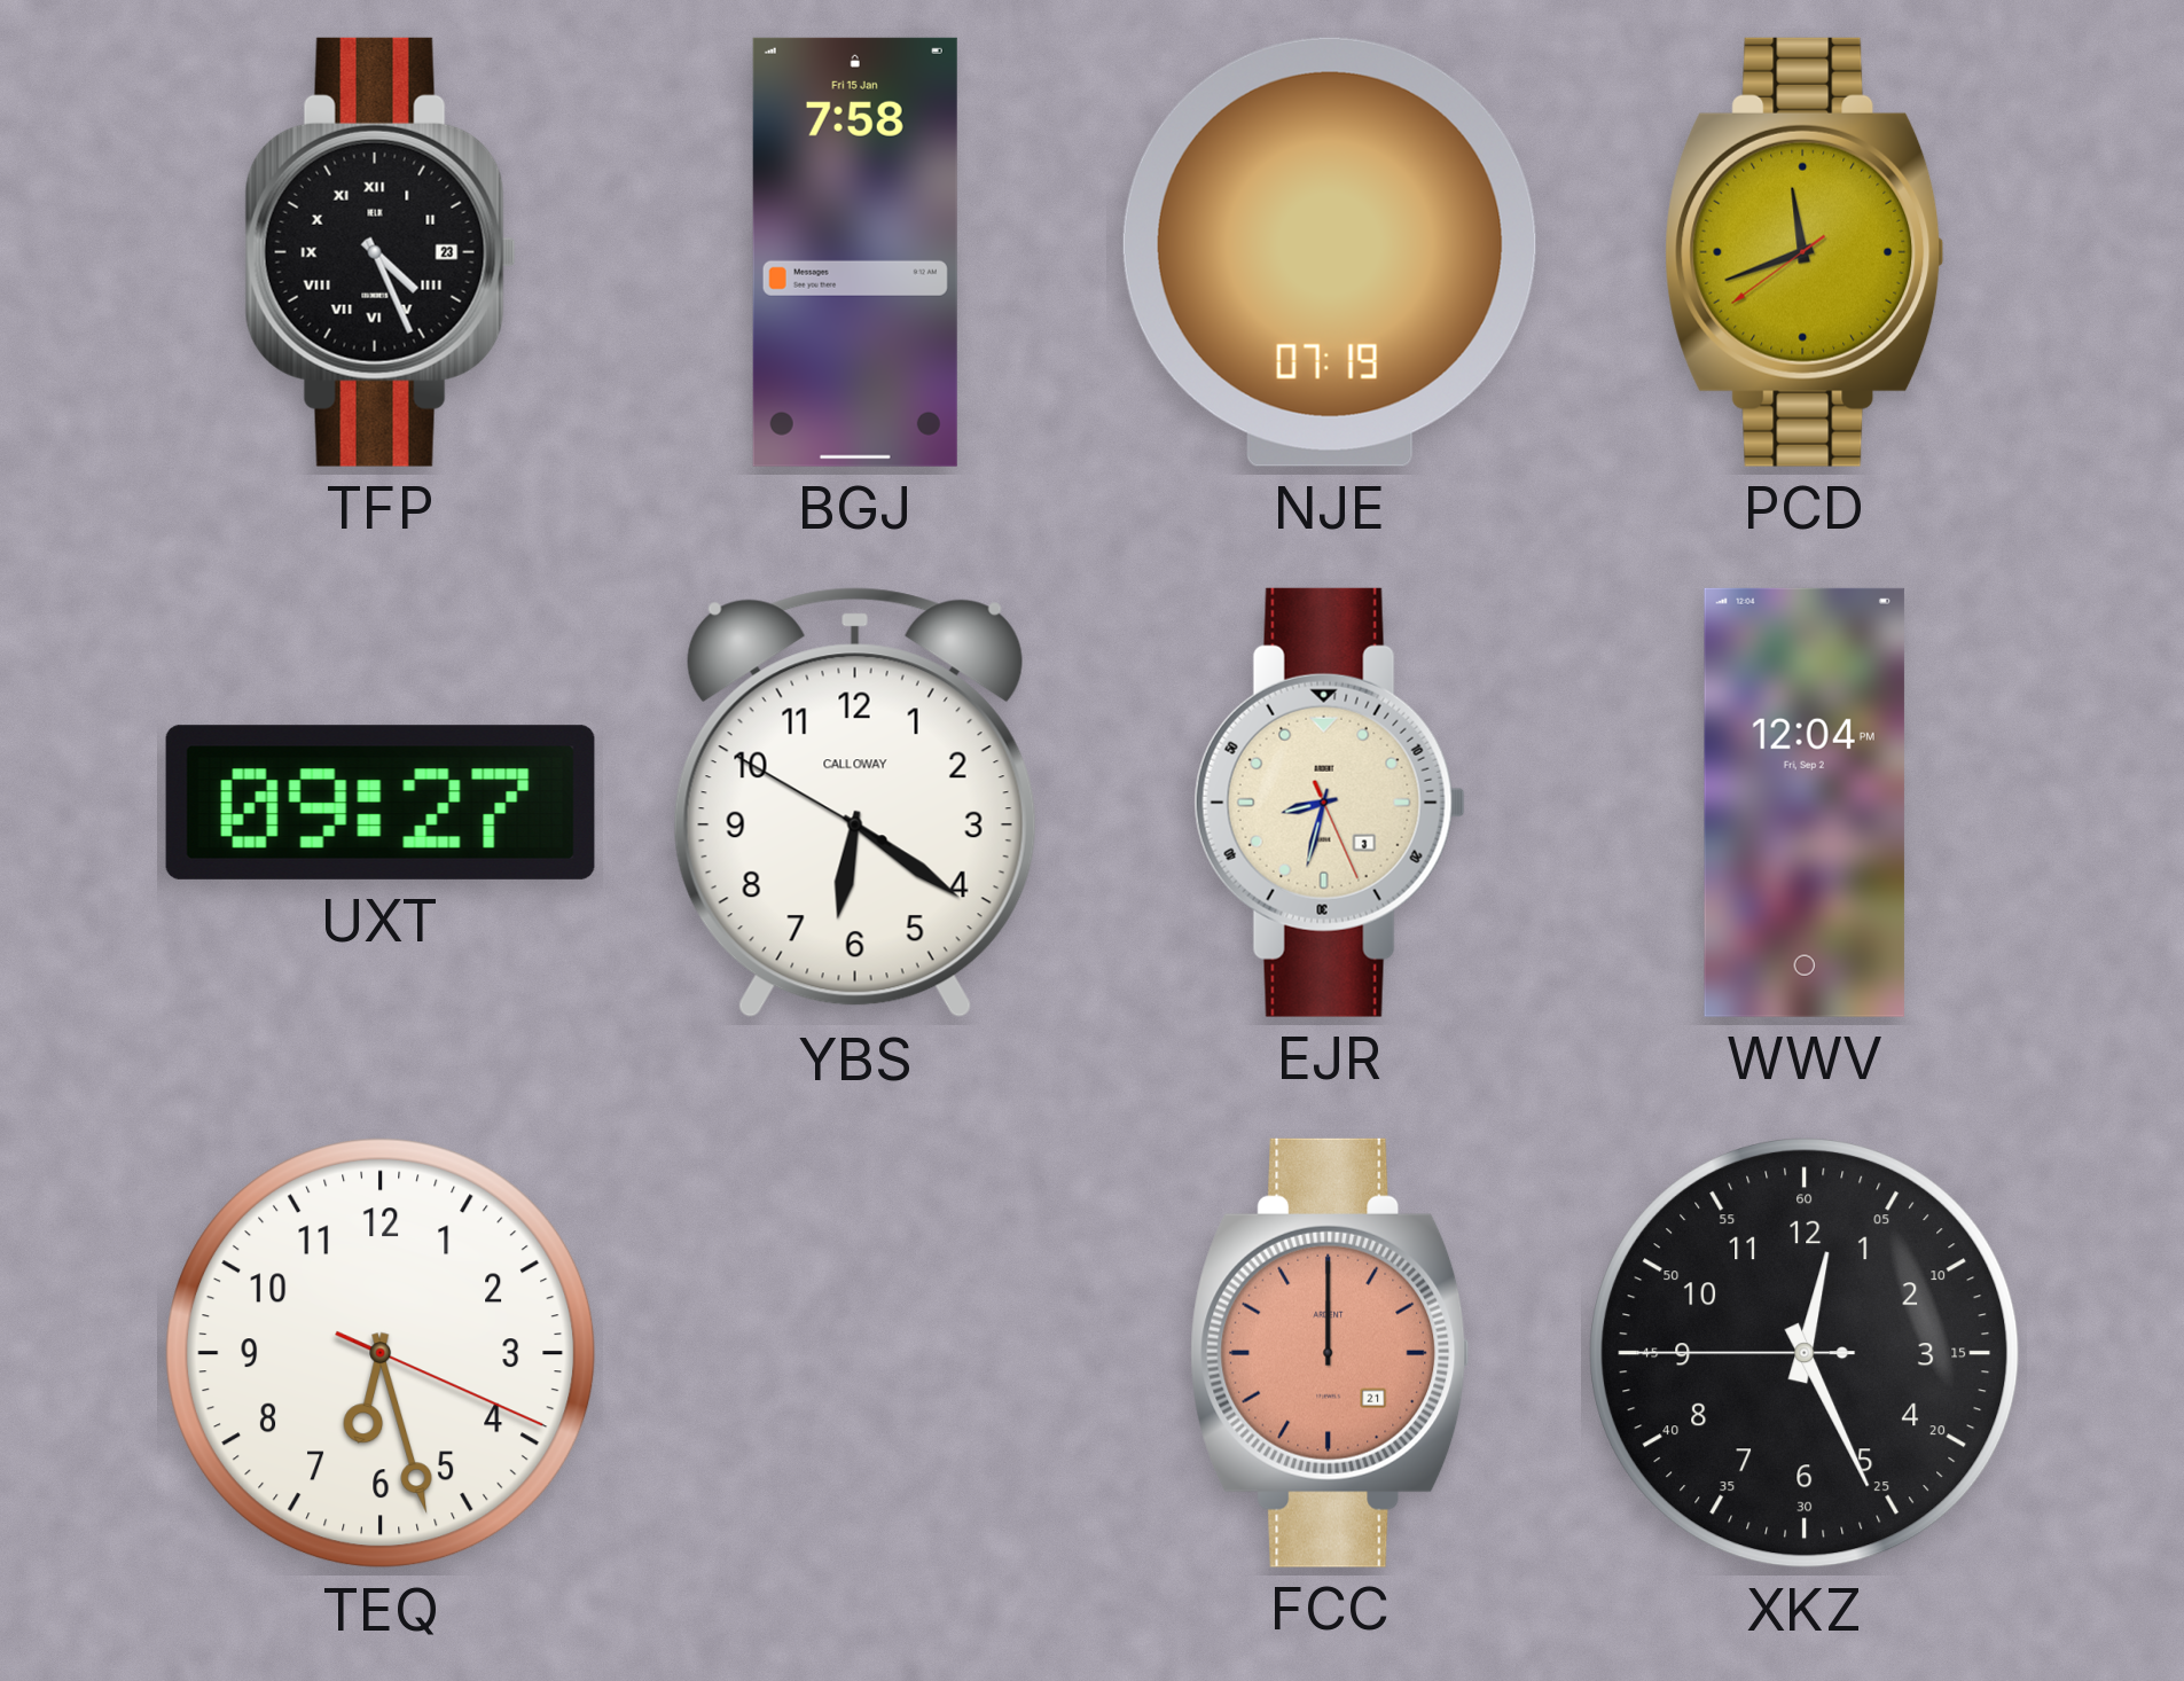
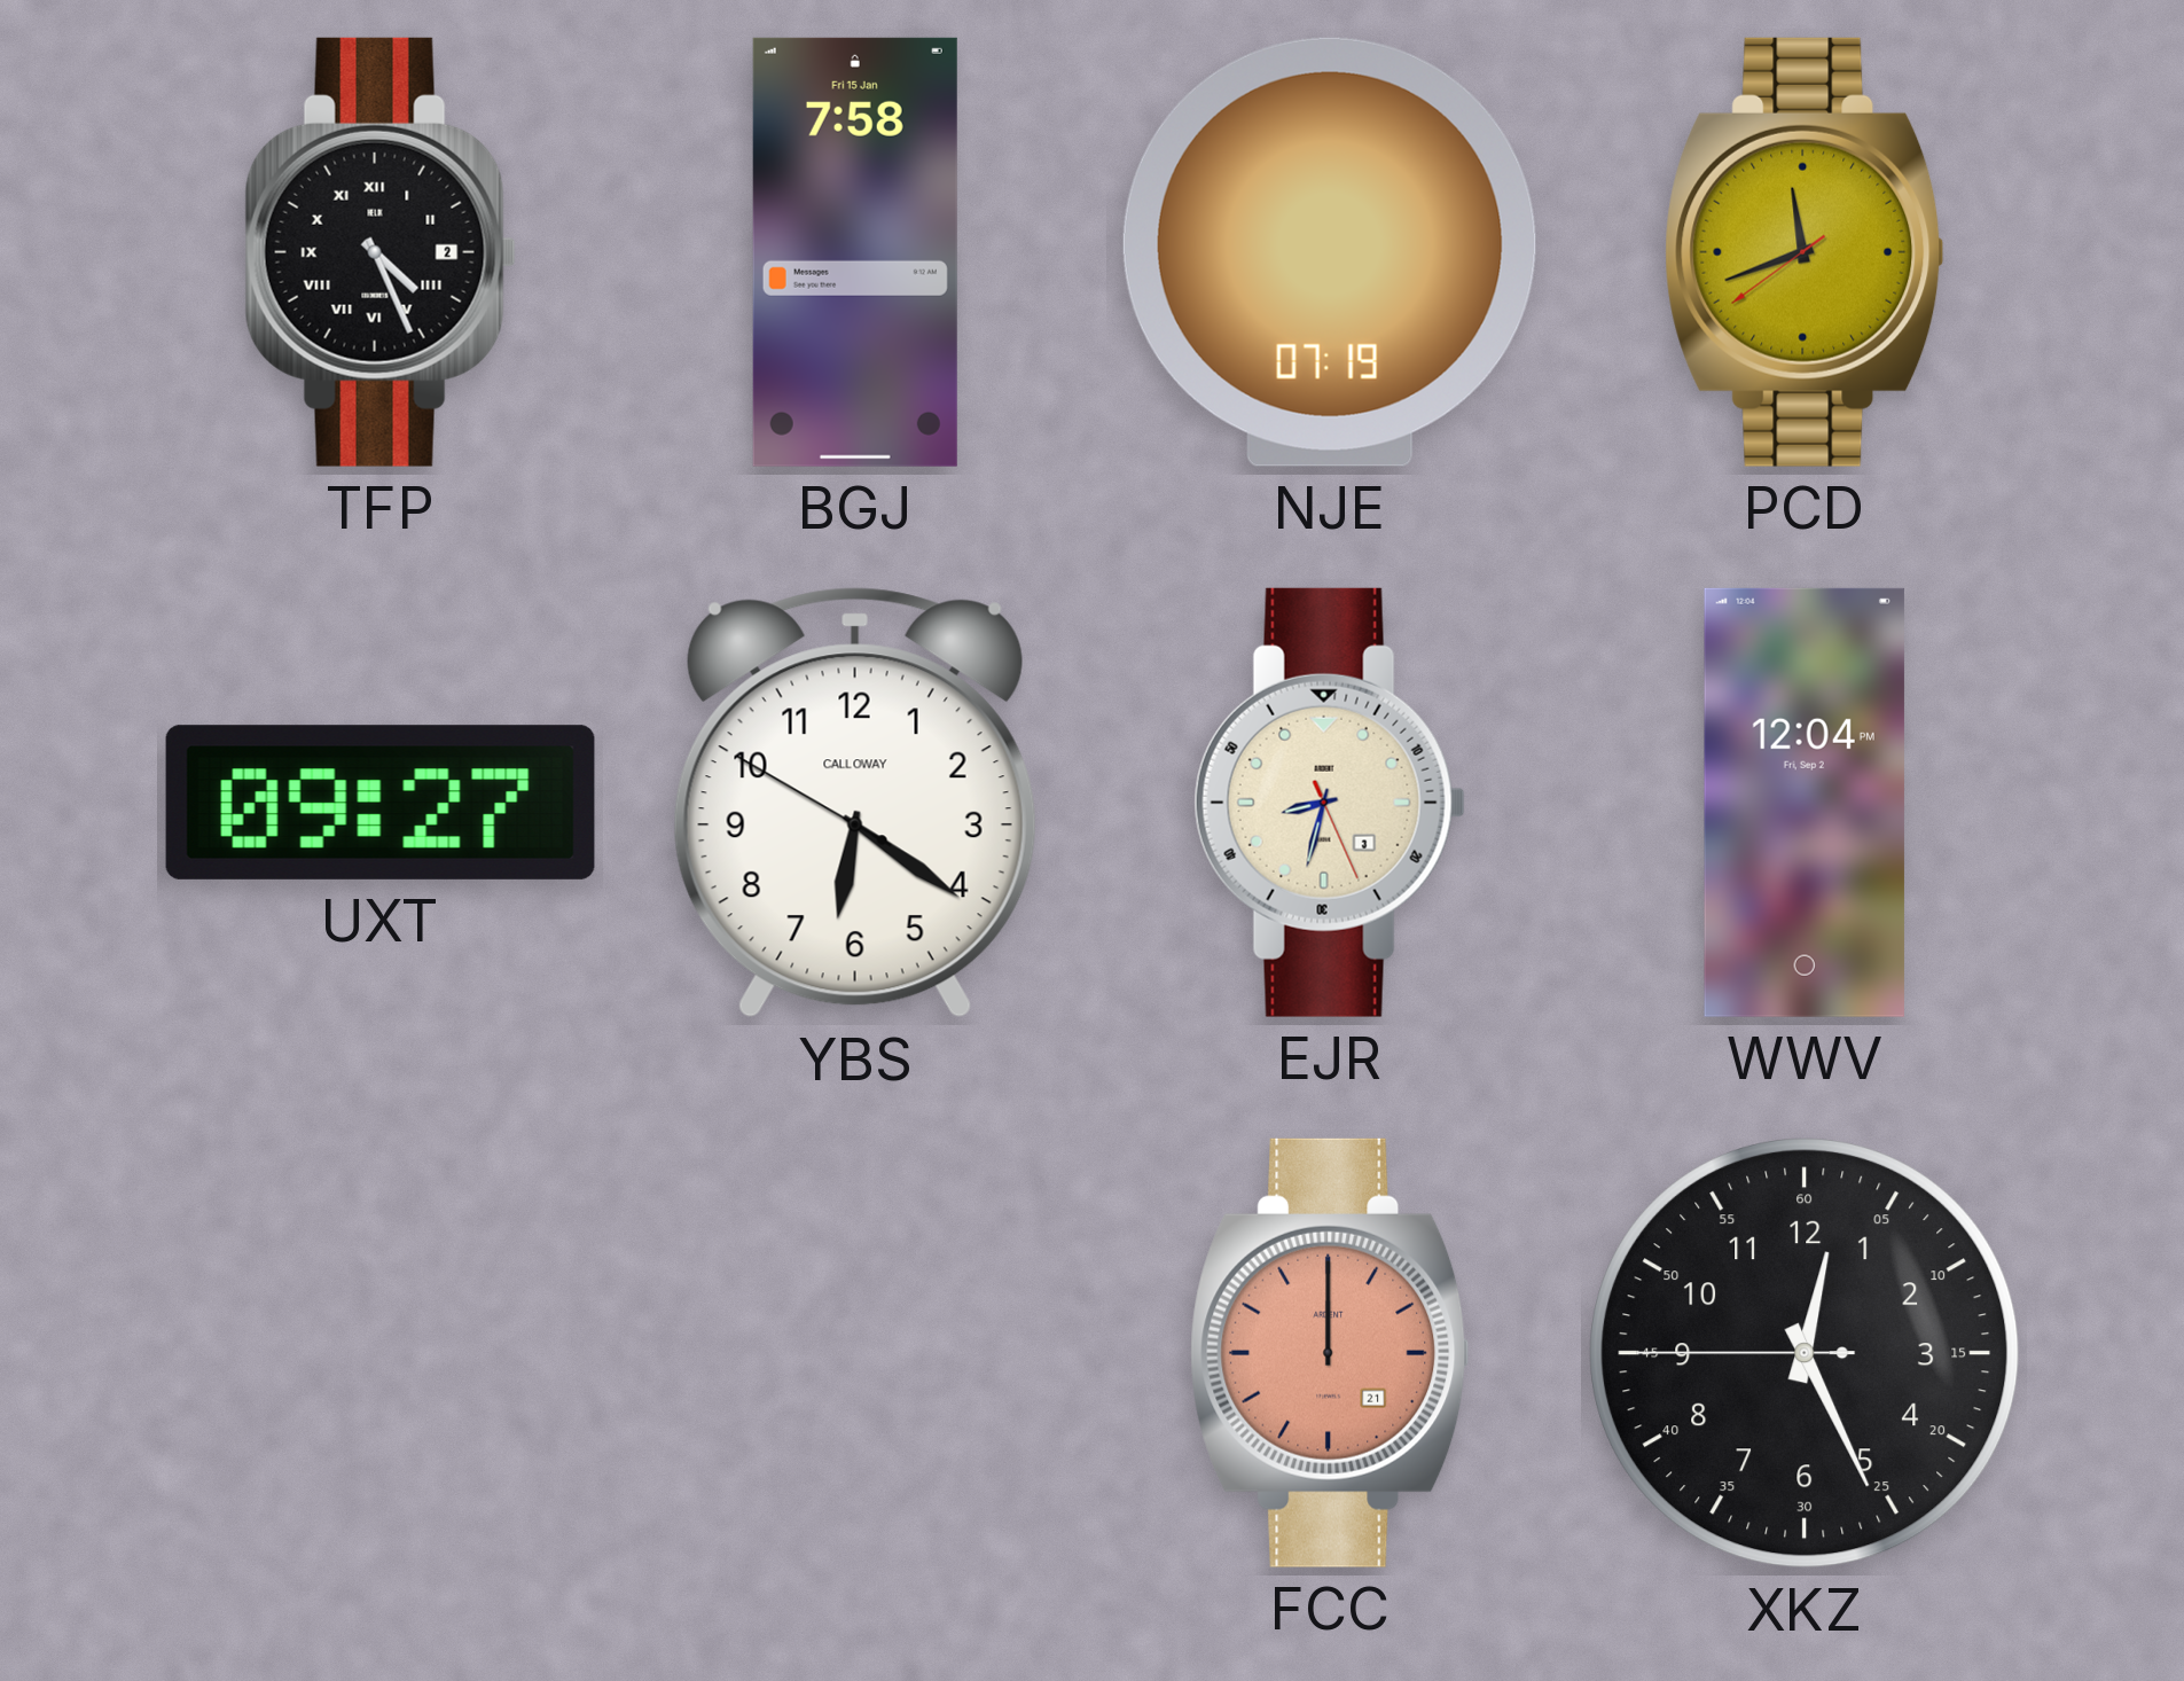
TFP date: 23 -> 2
TEQ: 6:27 -> none
